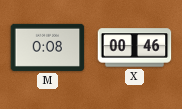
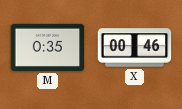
M: 0:08 -> 0:35
